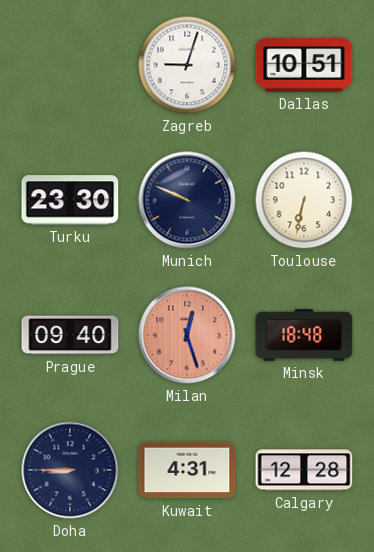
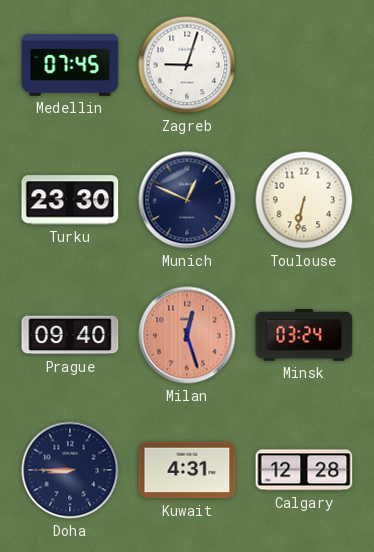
Medellin: none -> 07:45
Dallas: 10:51 -> none
Munich: 9:49 -> 12:49
Minsk: 18:48 -> 03:24
